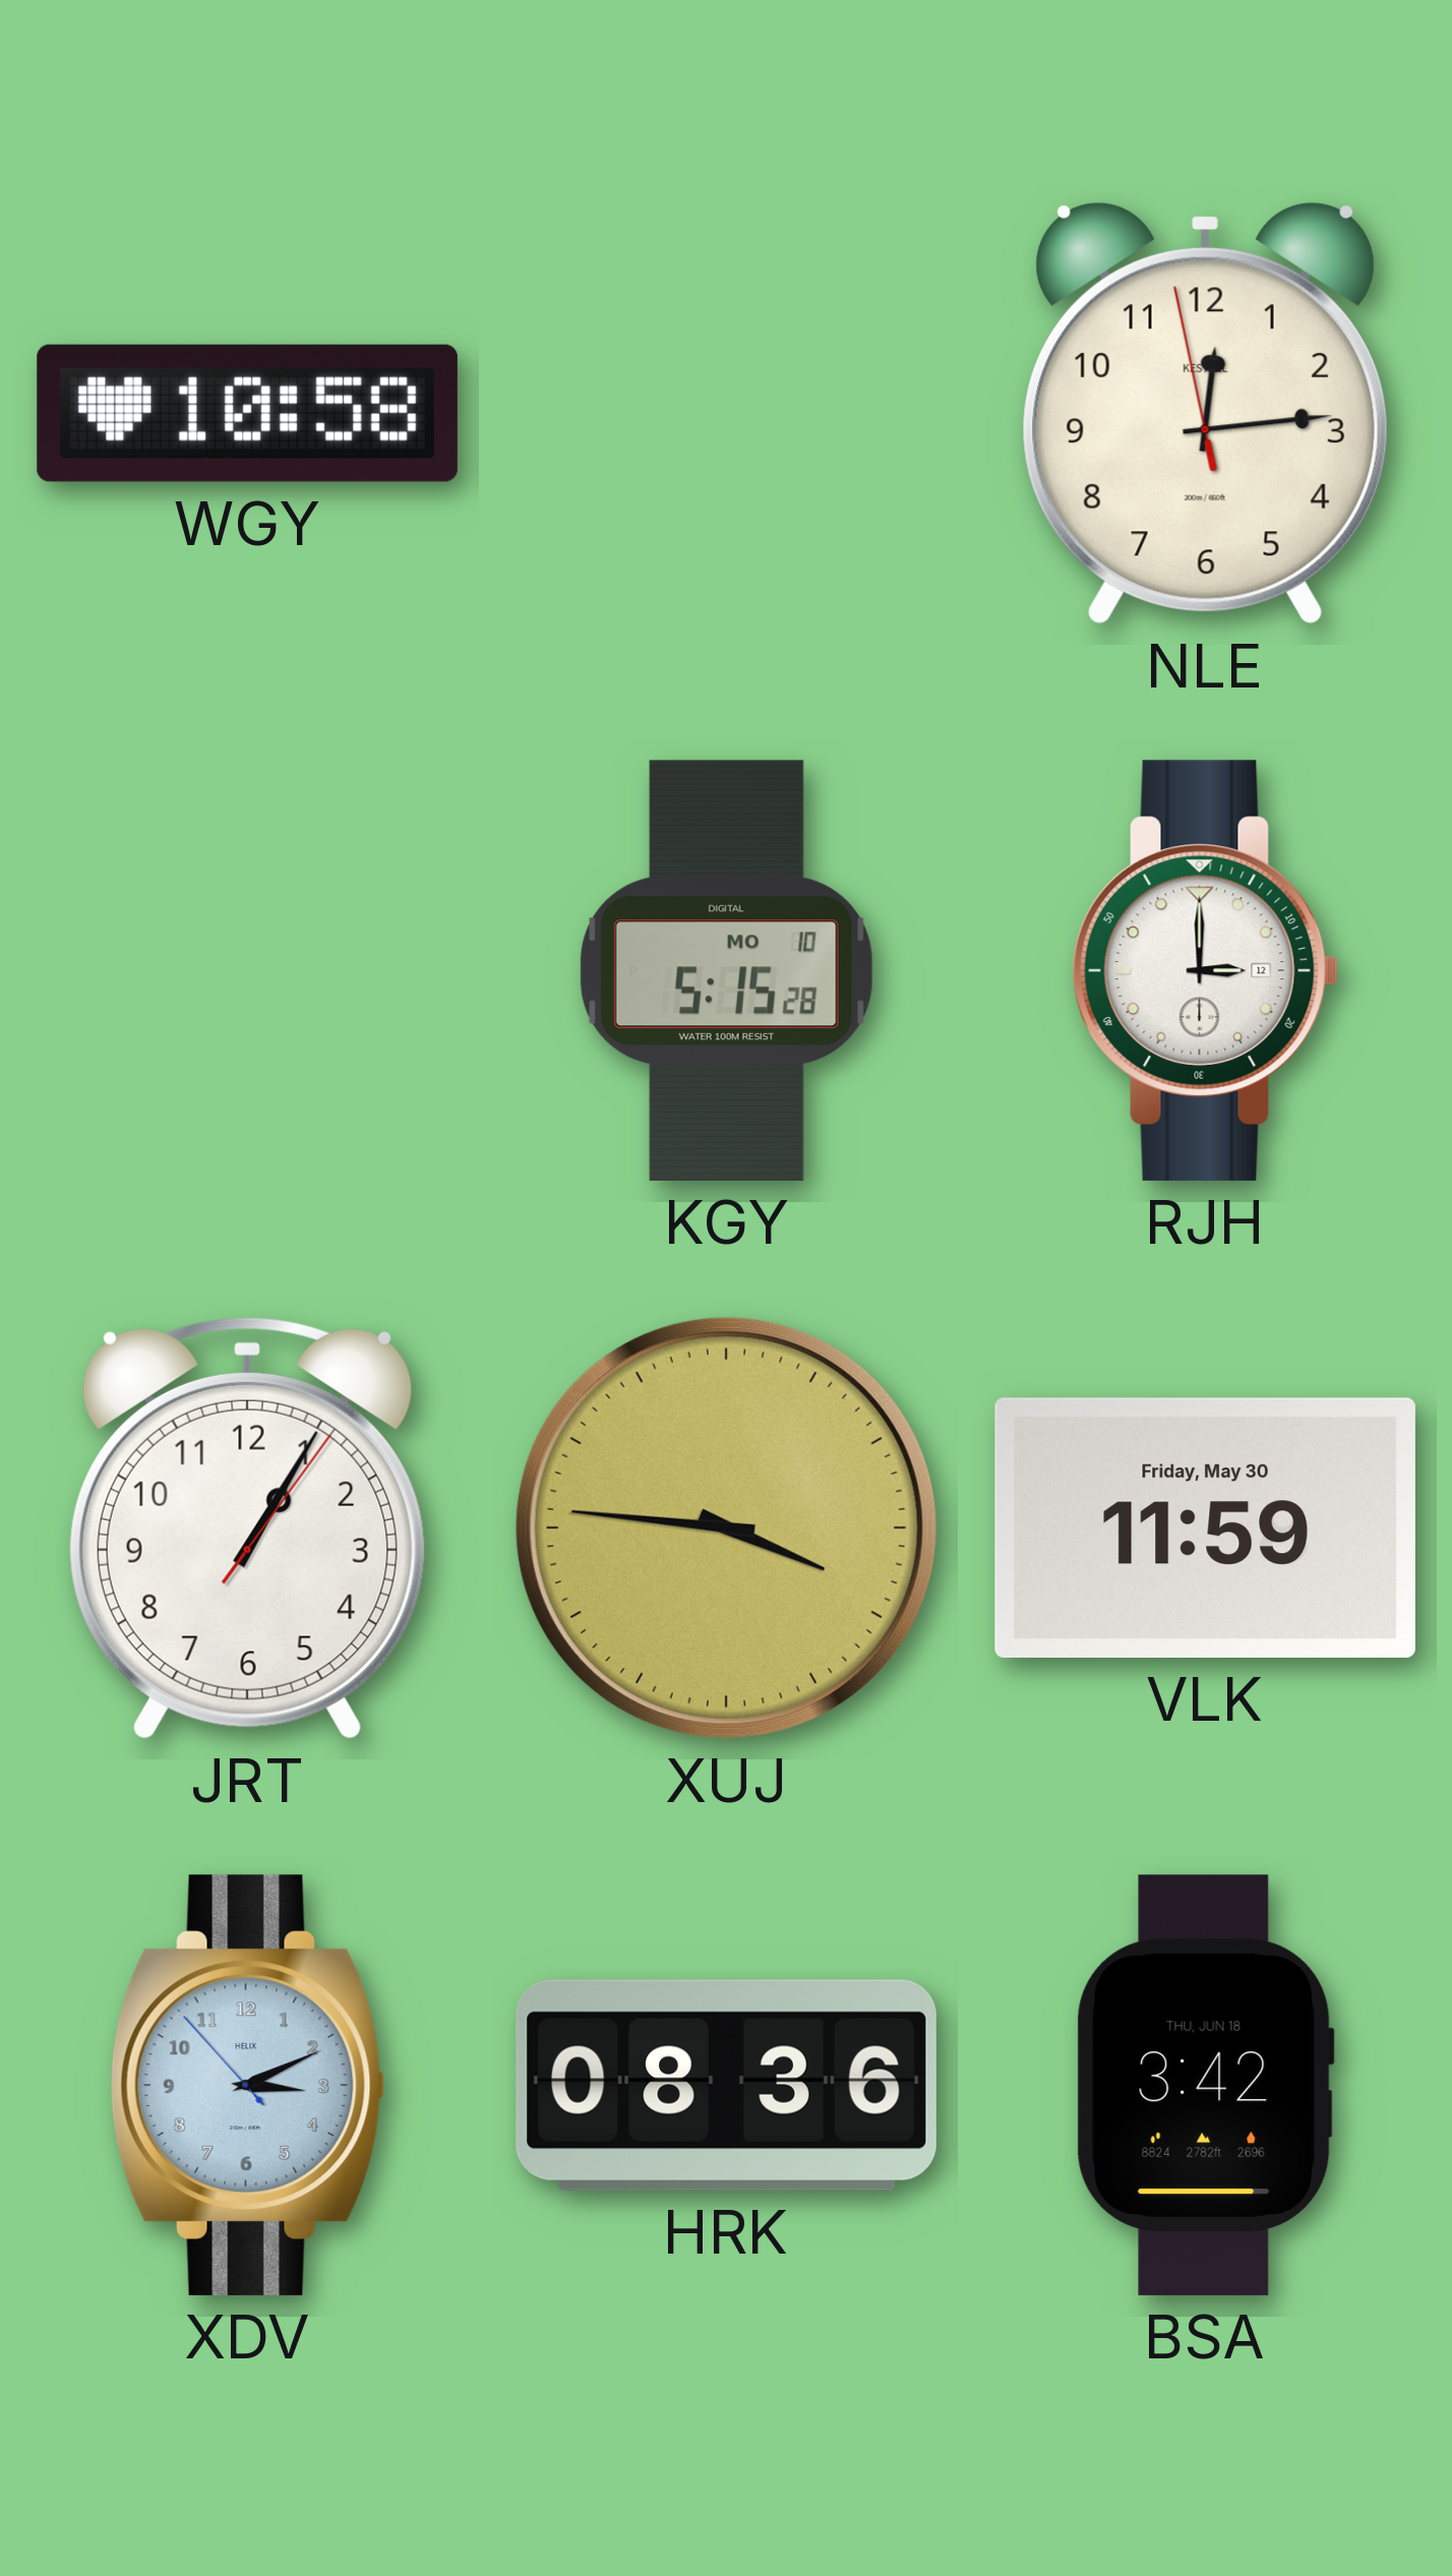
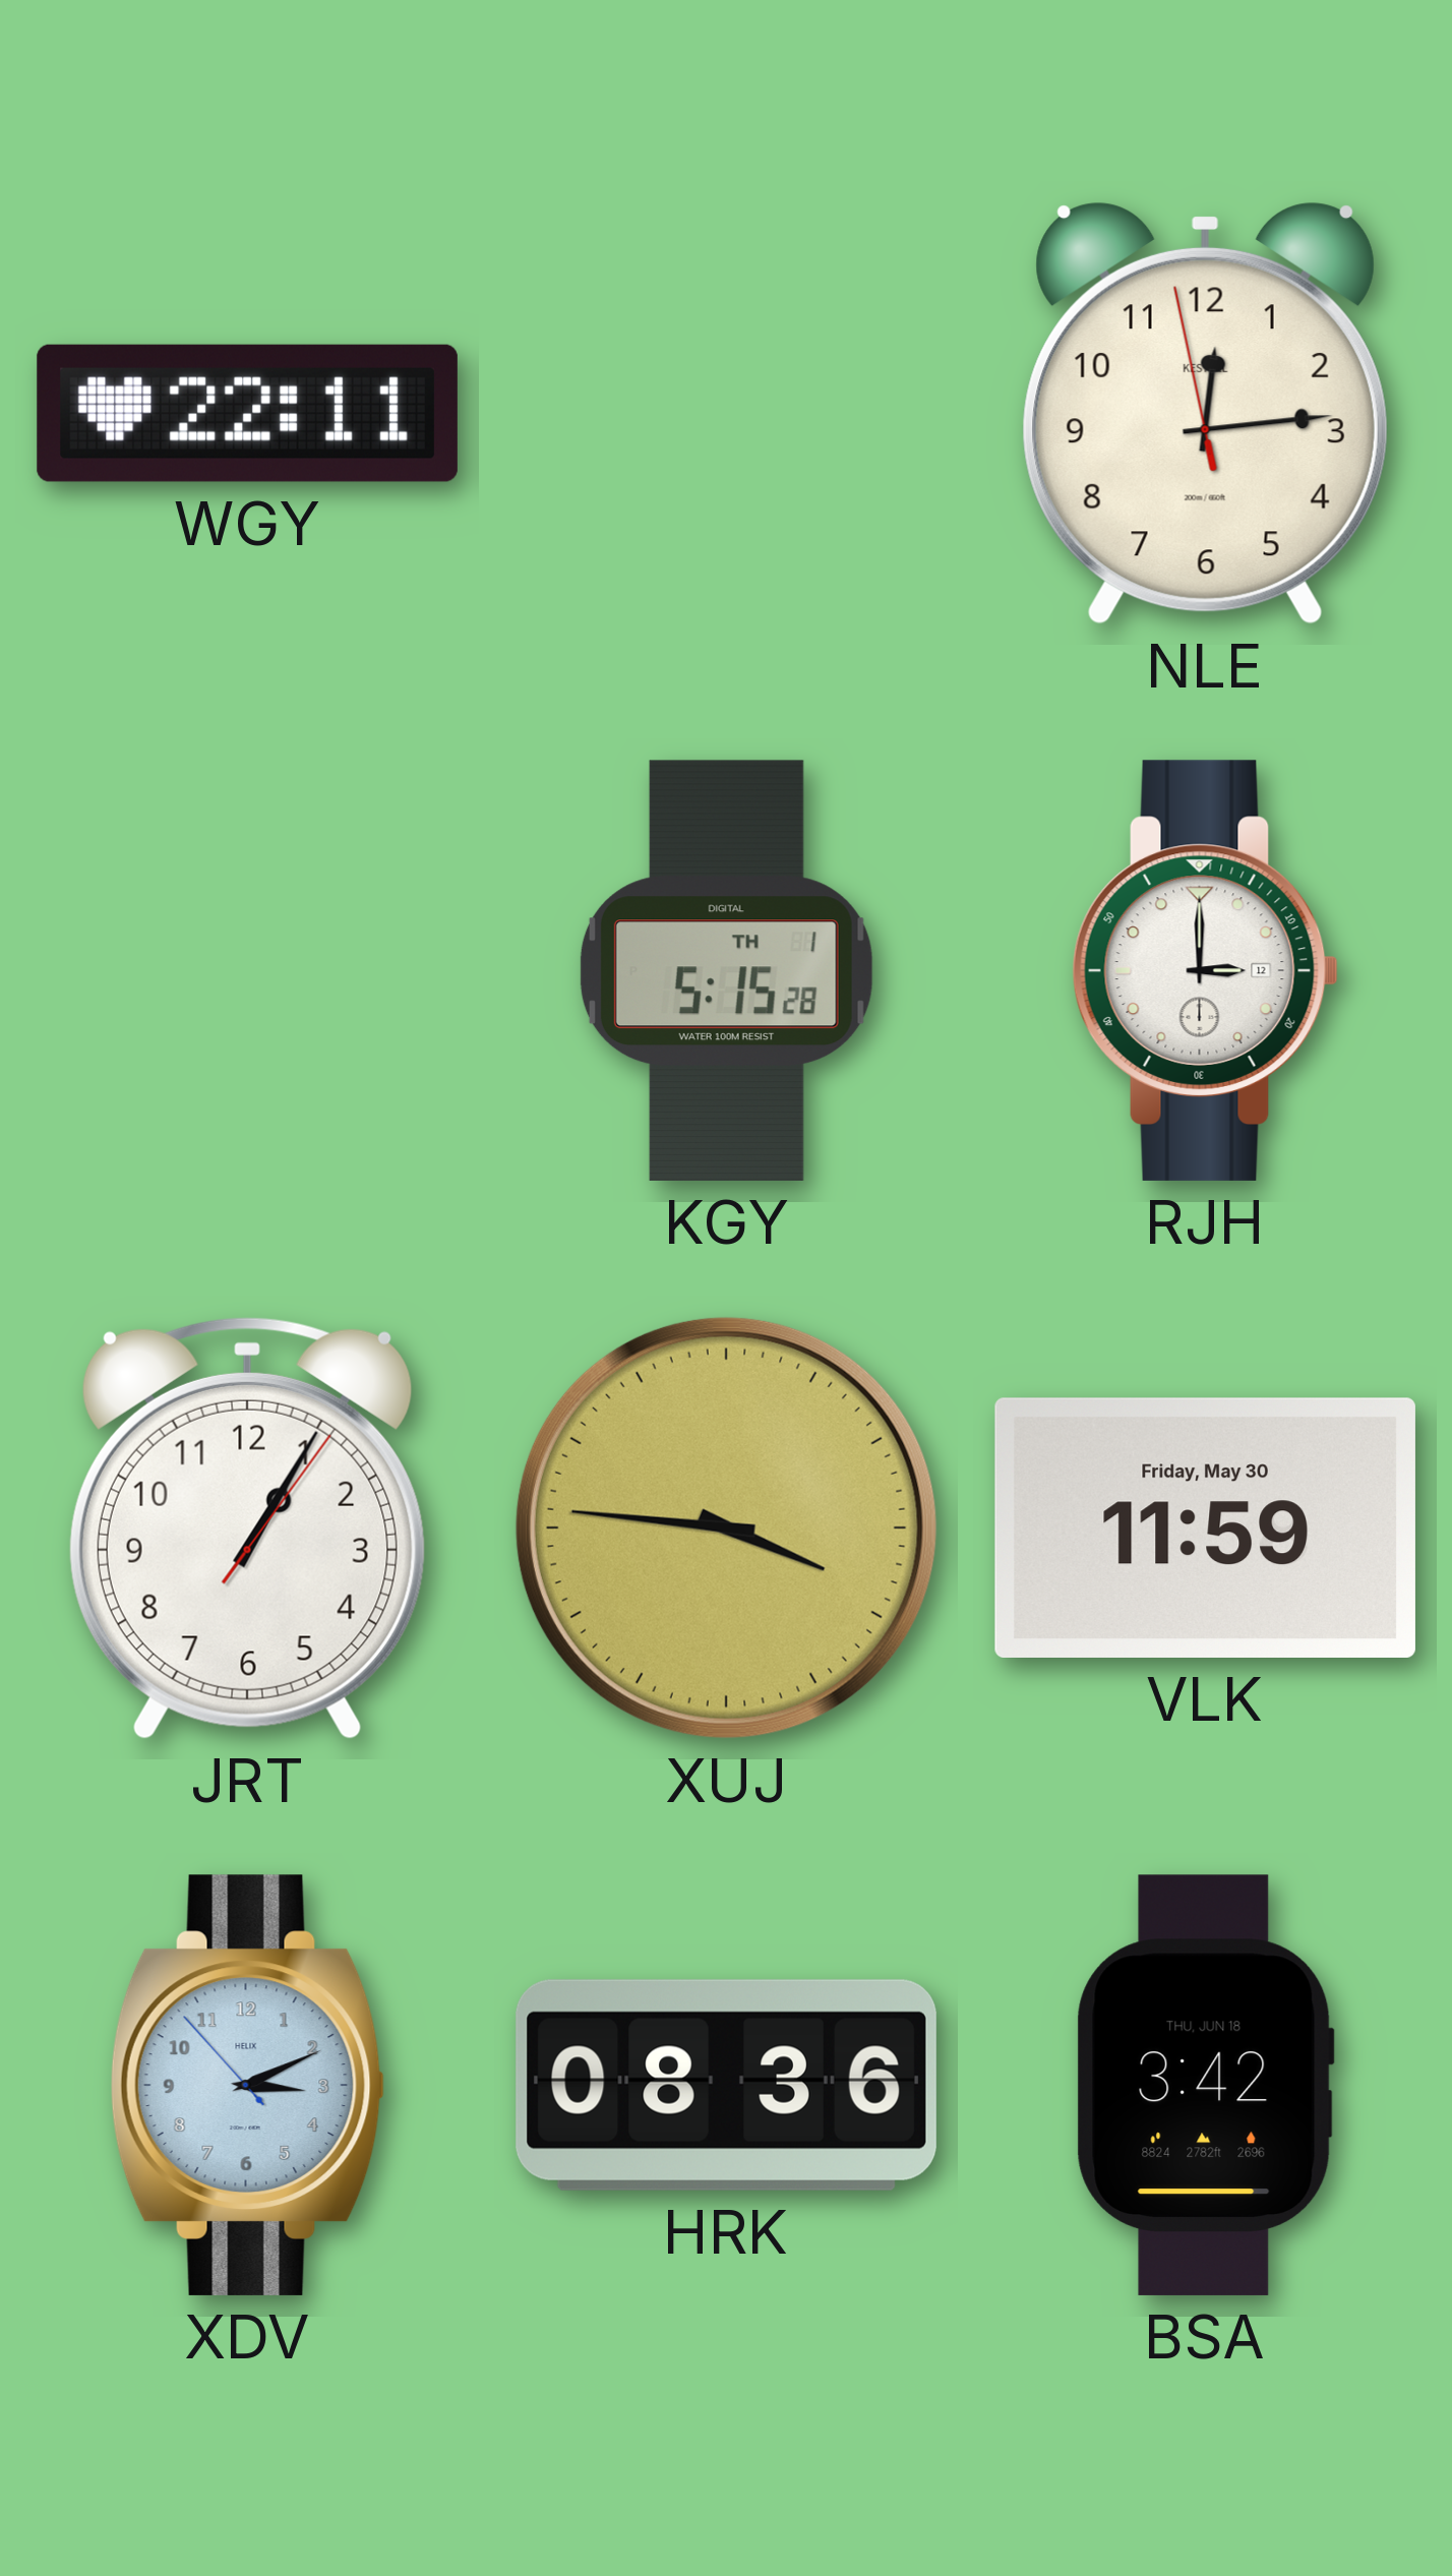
WGY: 10:58 -> 22:11
KGY date: MO 10 -> TH 1
